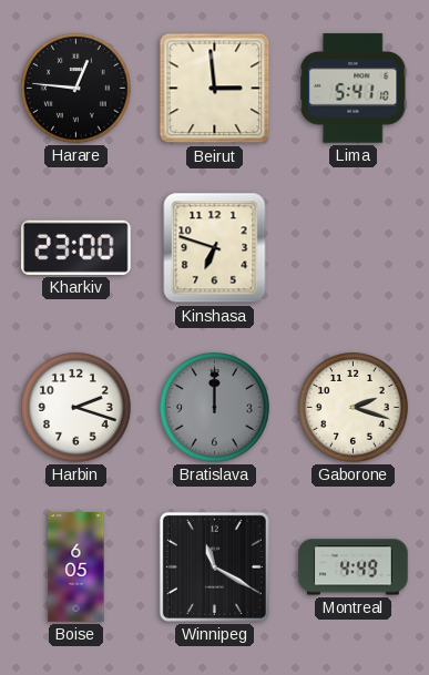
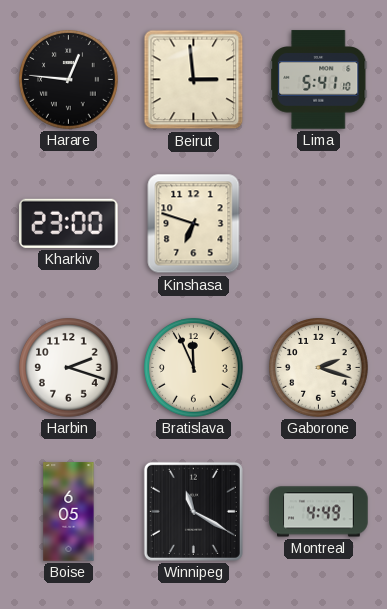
Bratislava: 12:00 -> 11:56
Bratislava dial: grey -> cream
